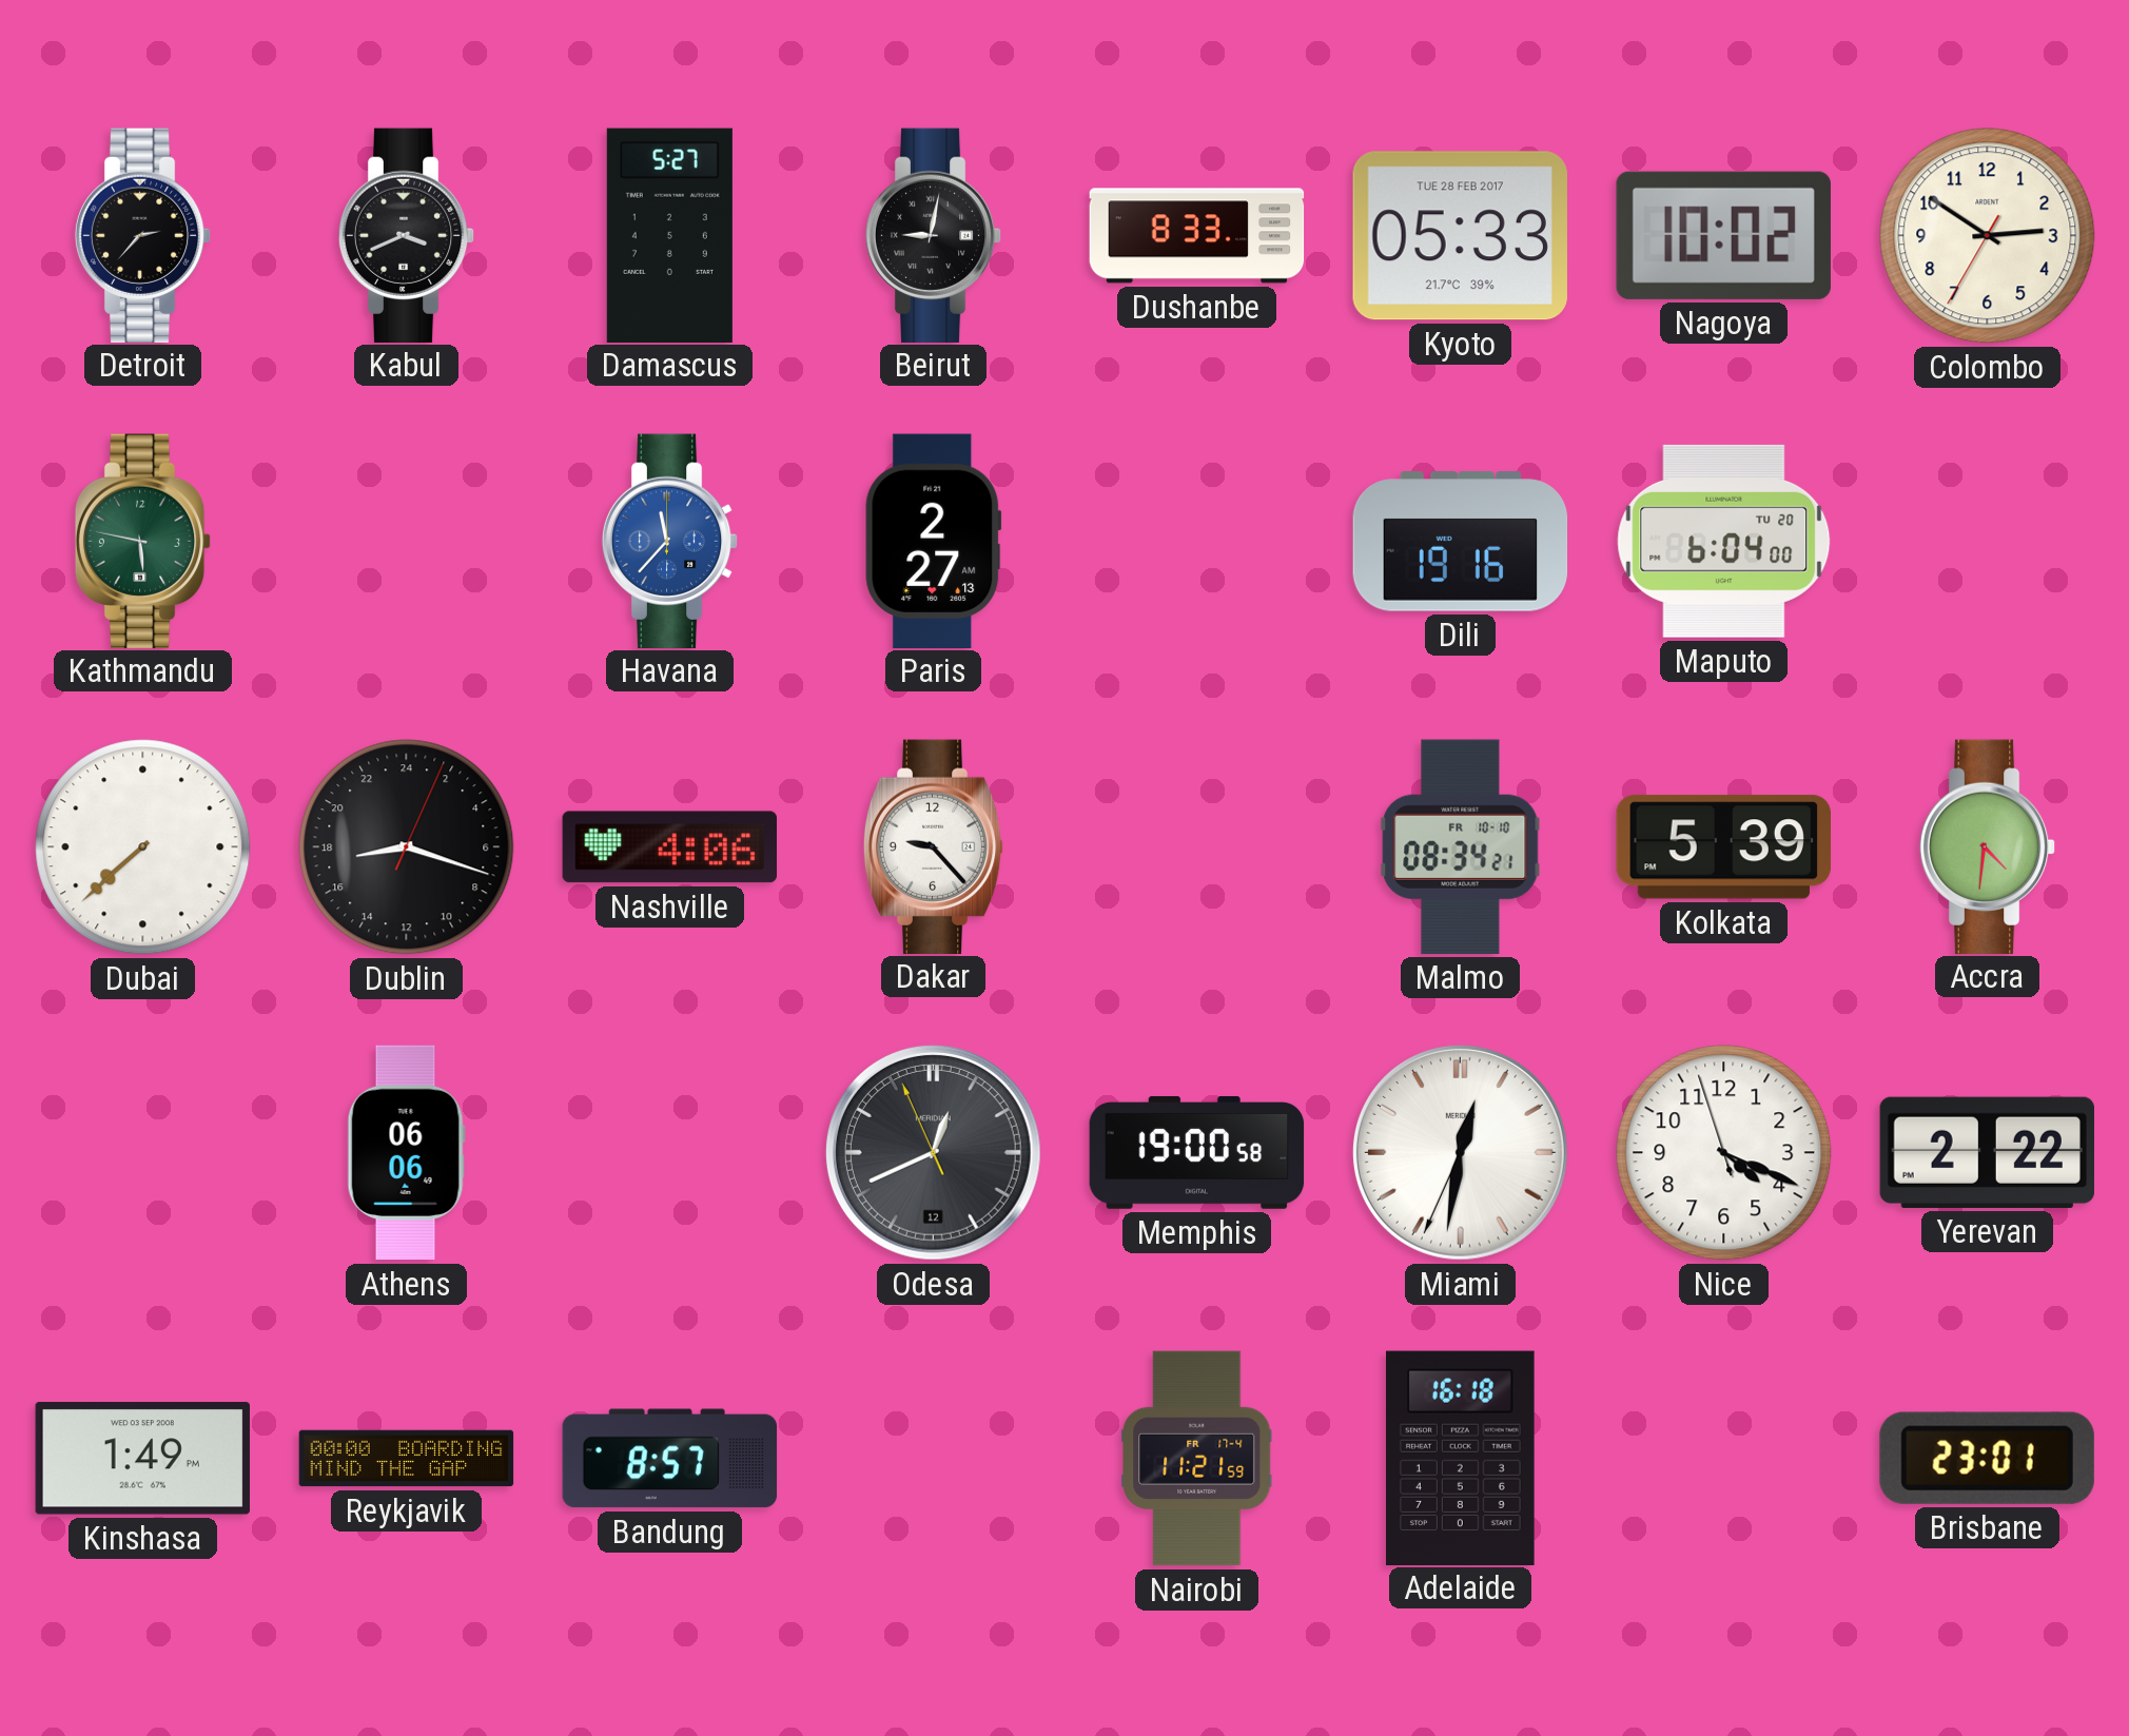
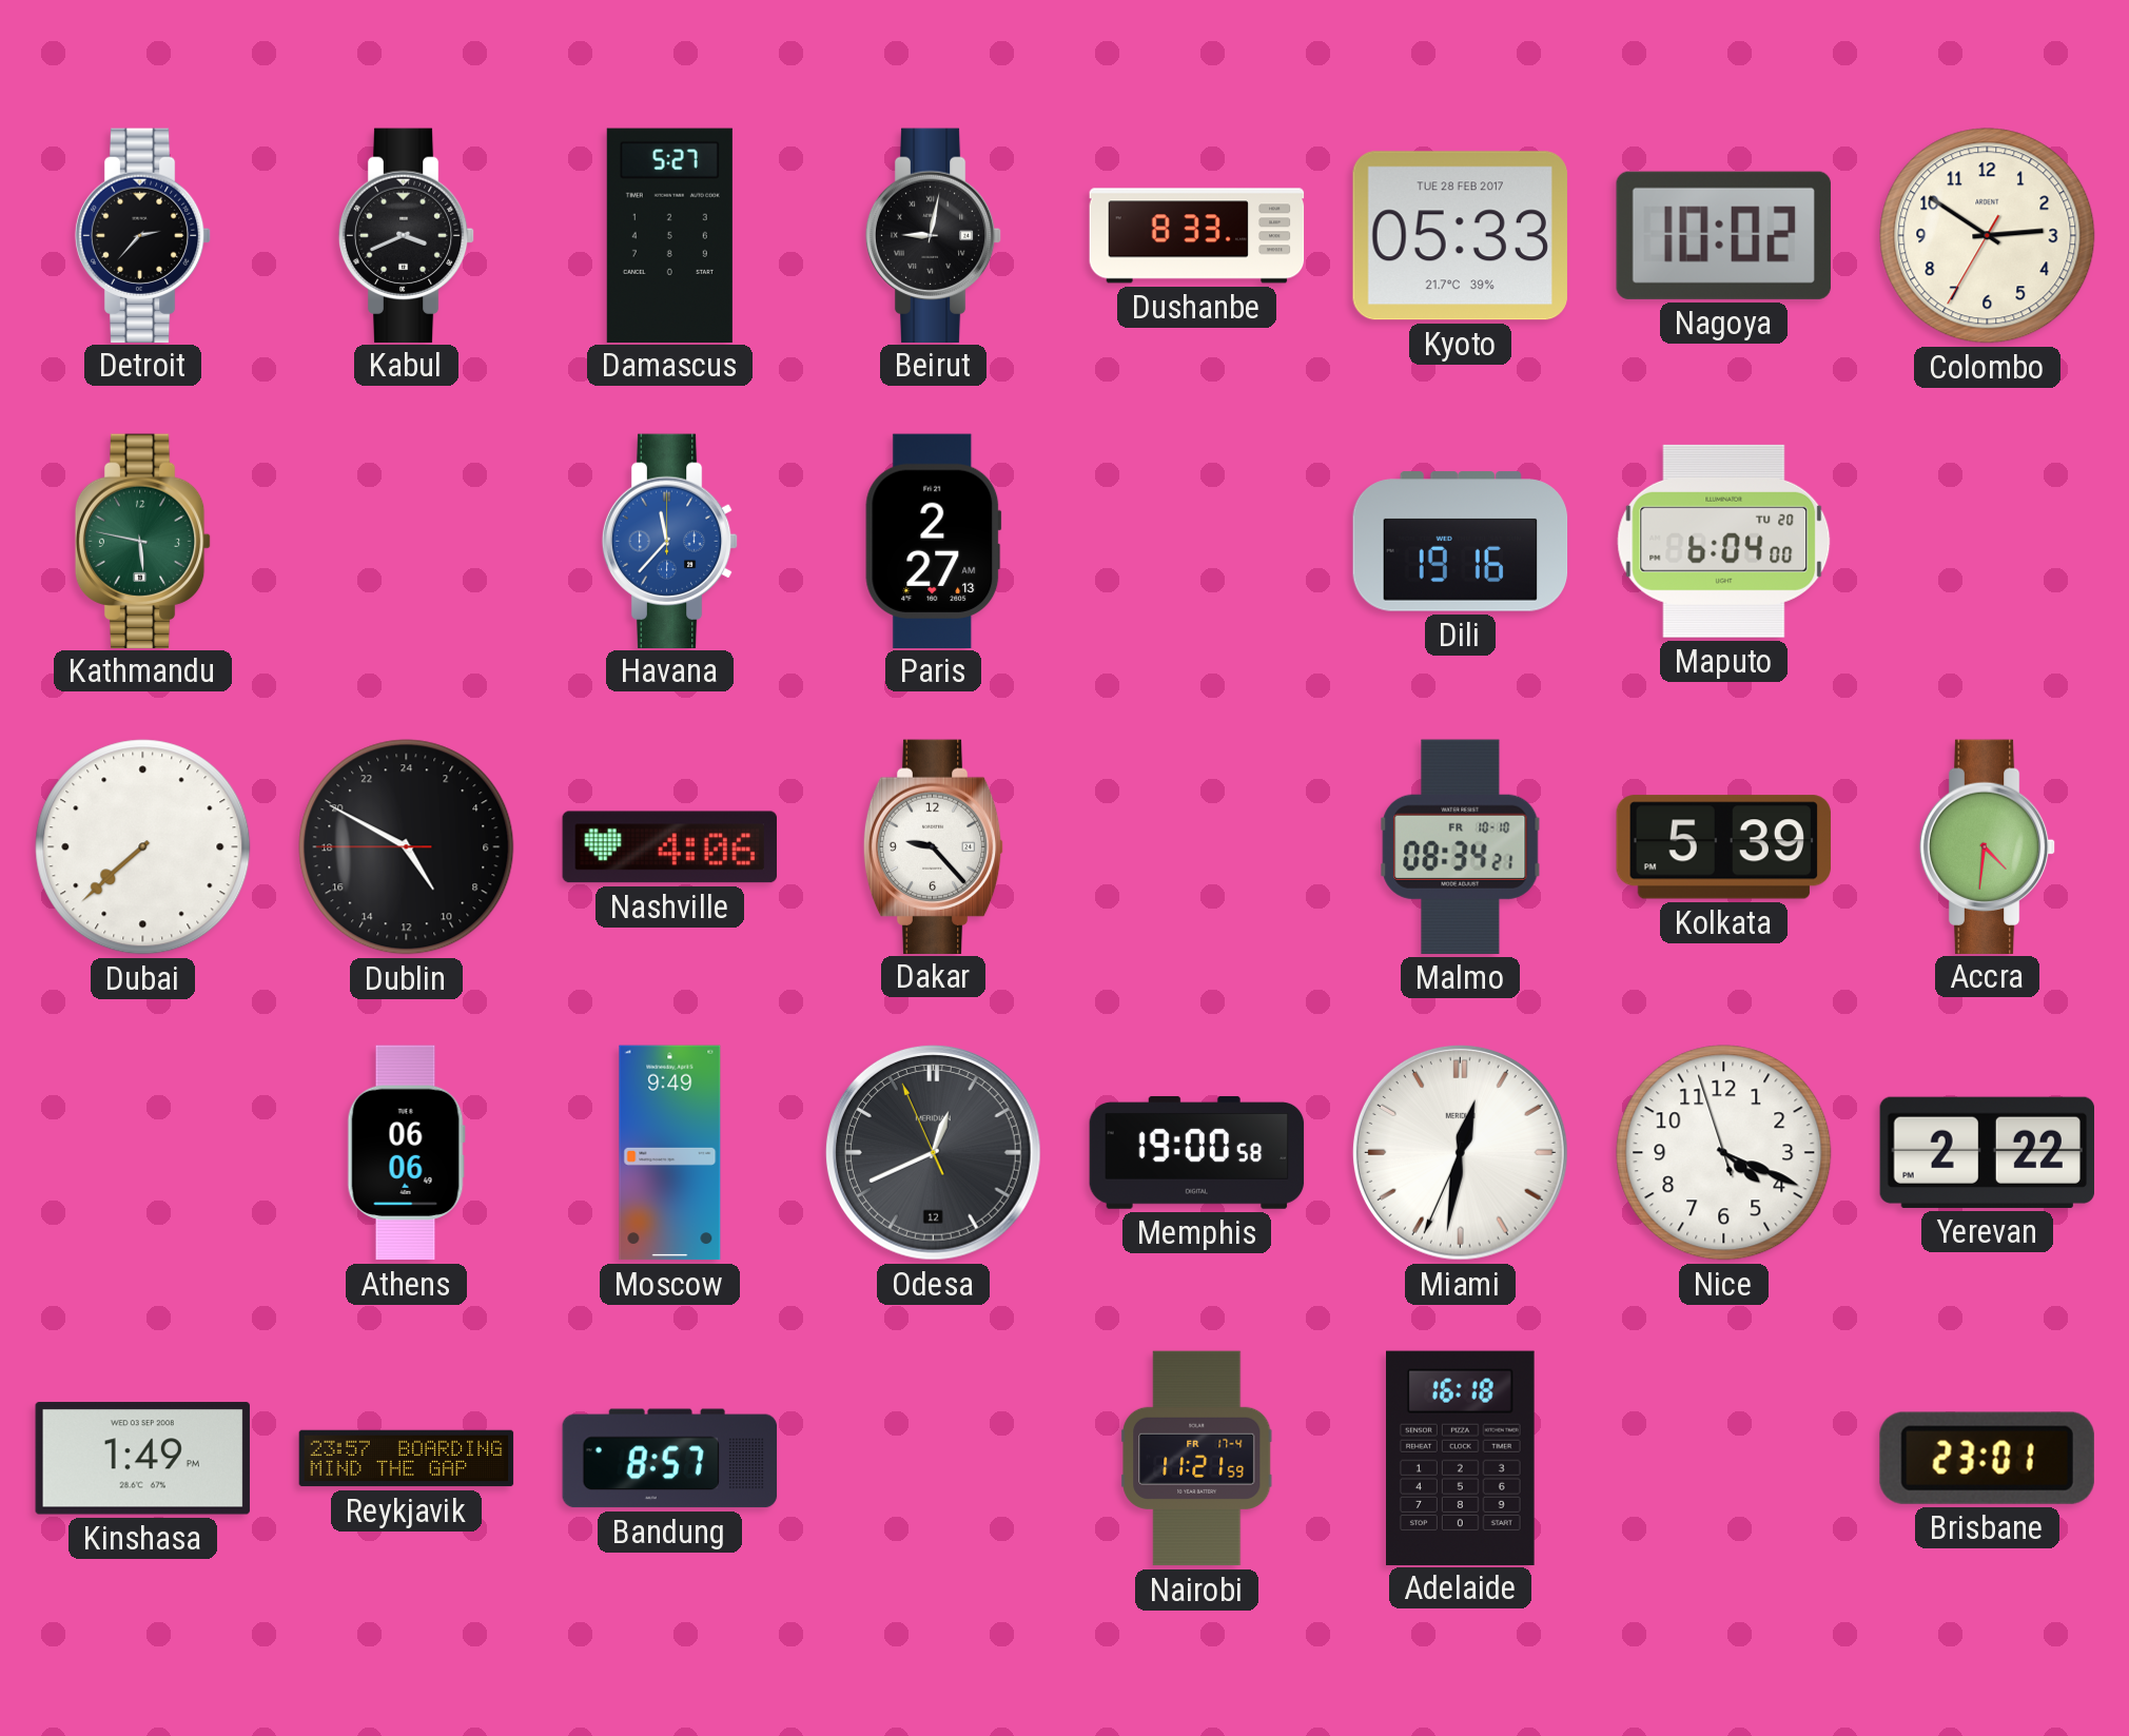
Dublin: 17:18 -> 9:49
Moscow: none -> 9:49
Reykjavik: 00:00 -> 23:57
